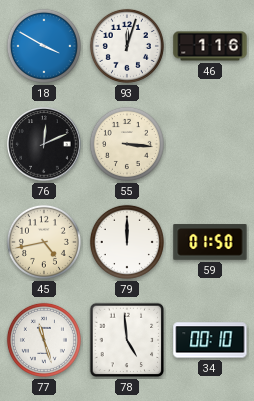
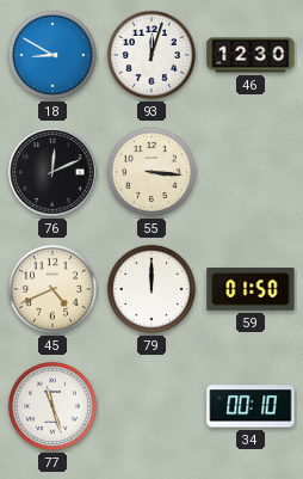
18: 3:50 -> 8:50
46: 1:16 -> 12:30
45: 4:43 -> 4:41
78: 4:59 -> none
